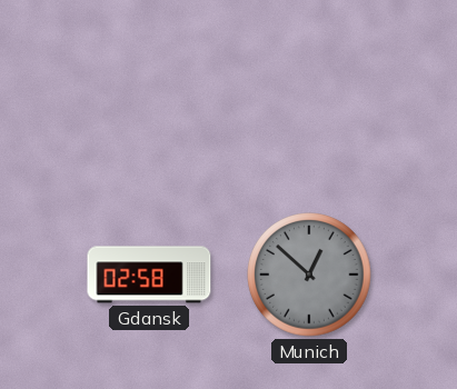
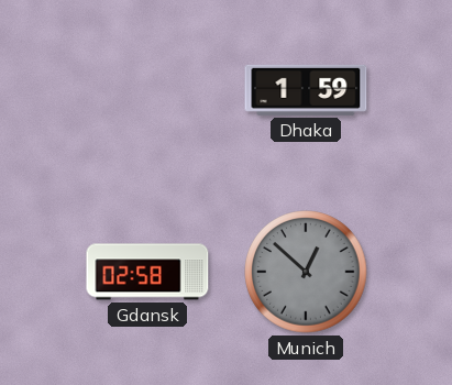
Dhaka: none -> 1:59
